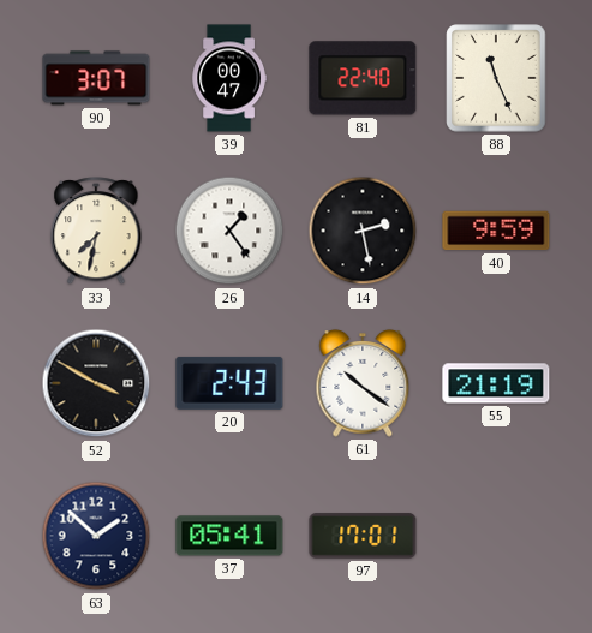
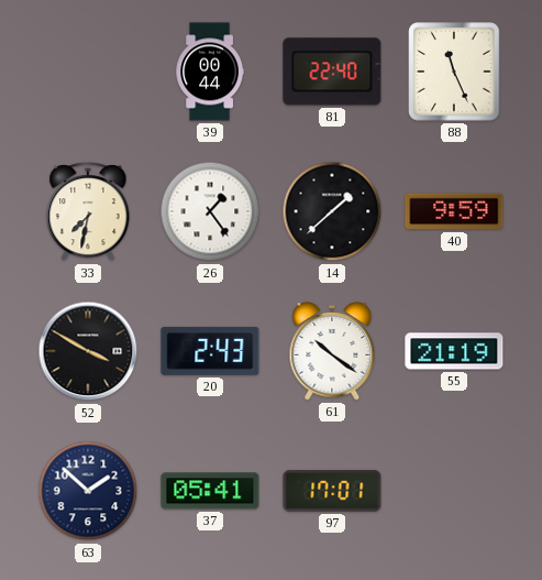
90: 3:07 -> none
39: 00:47 -> 00:44
14: 2:28 -> 1:38
